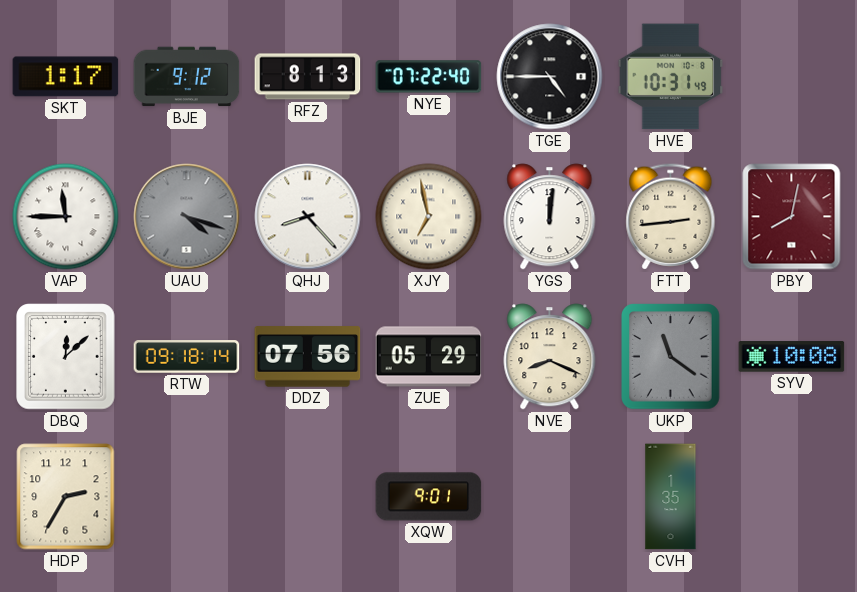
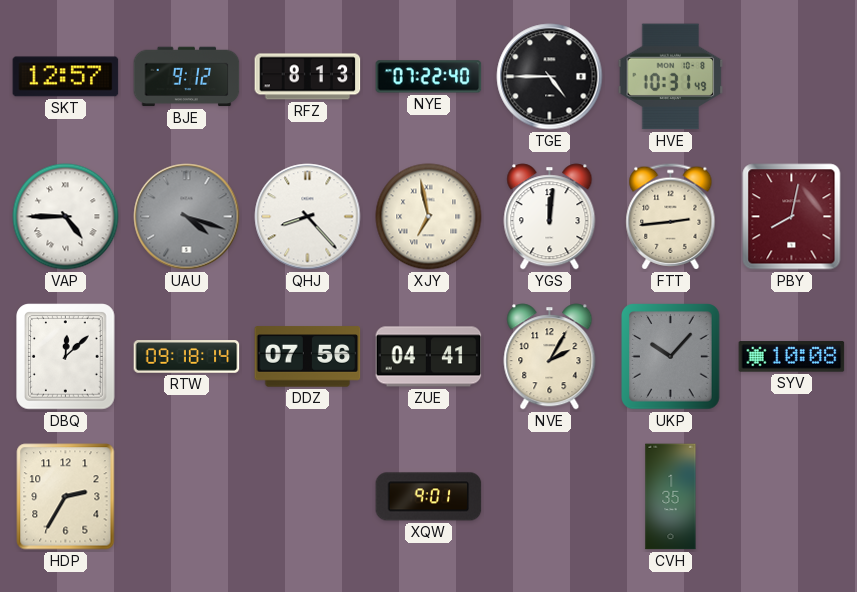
SKT: 1:17 -> 12:57
VAP: 11:45 -> 4:45
ZUE: 05:29 -> 04:41
NVE: 8:19 -> 2:05
UKP: 11:21 -> 10:07
